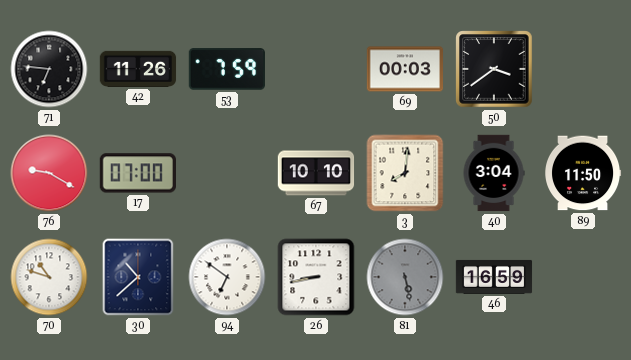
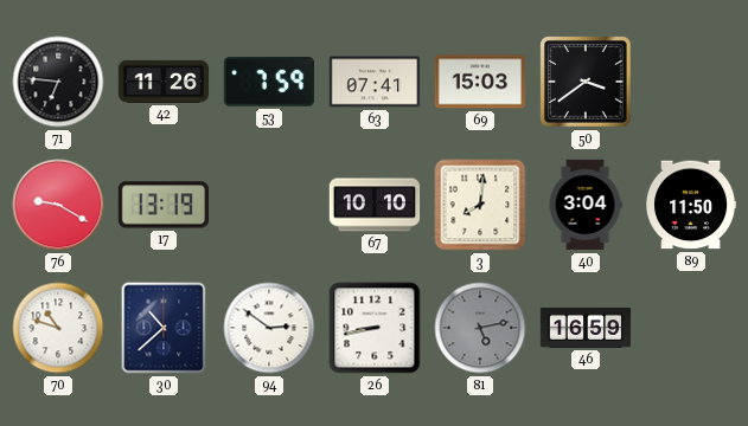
63: none -> 07:41
69: 00:03 -> 15:03
17: 07:00 -> 13:19
94: 6:51 -> 2:51
81: 5:28 -> 5:13
